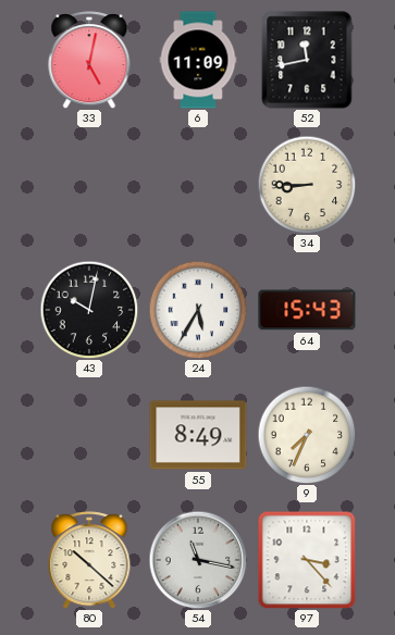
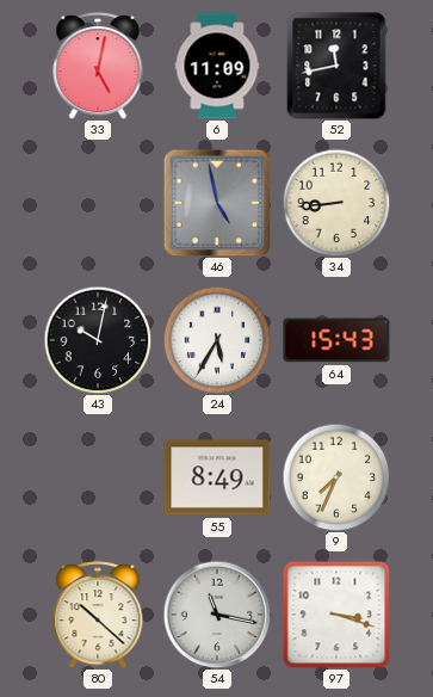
46: none -> 4:58
34: 8:45 -> 8:44
97: 3:23 -> 3:18
